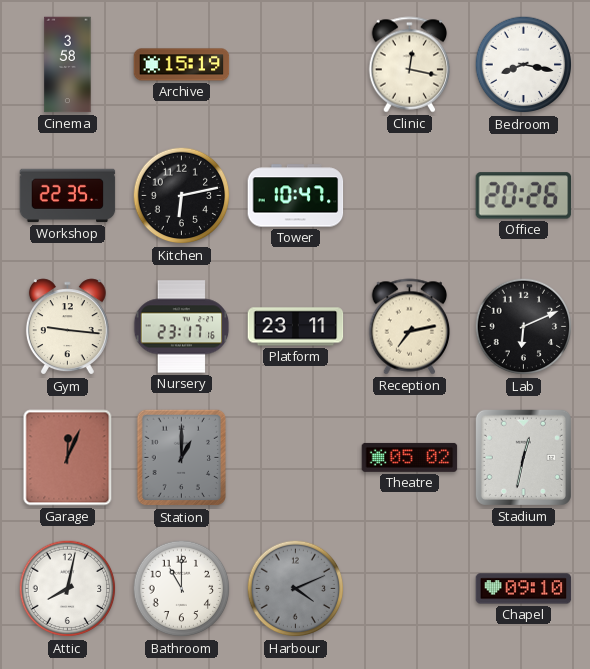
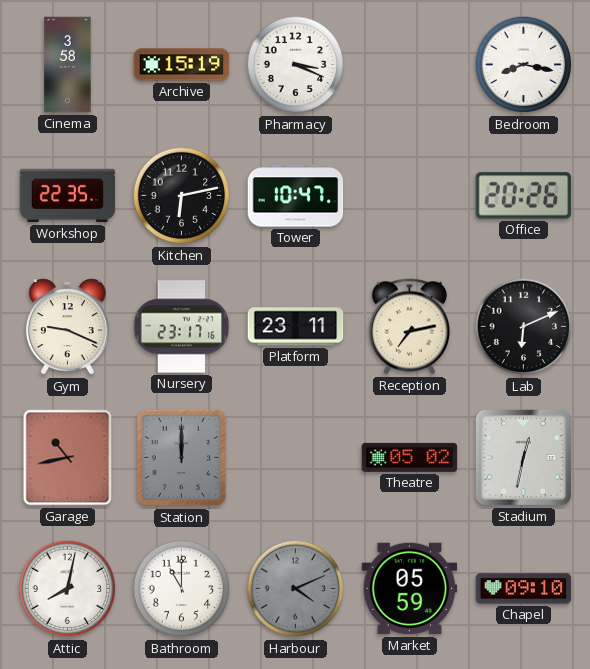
Pharmacy: none -> 3:19
Clinic: 12:17 -> none
Gym: 9:16 -> 9:19
Garage: 12:04 -> 10:43
Station: 1:00 -> 12:00
Market: none -> 05:59
